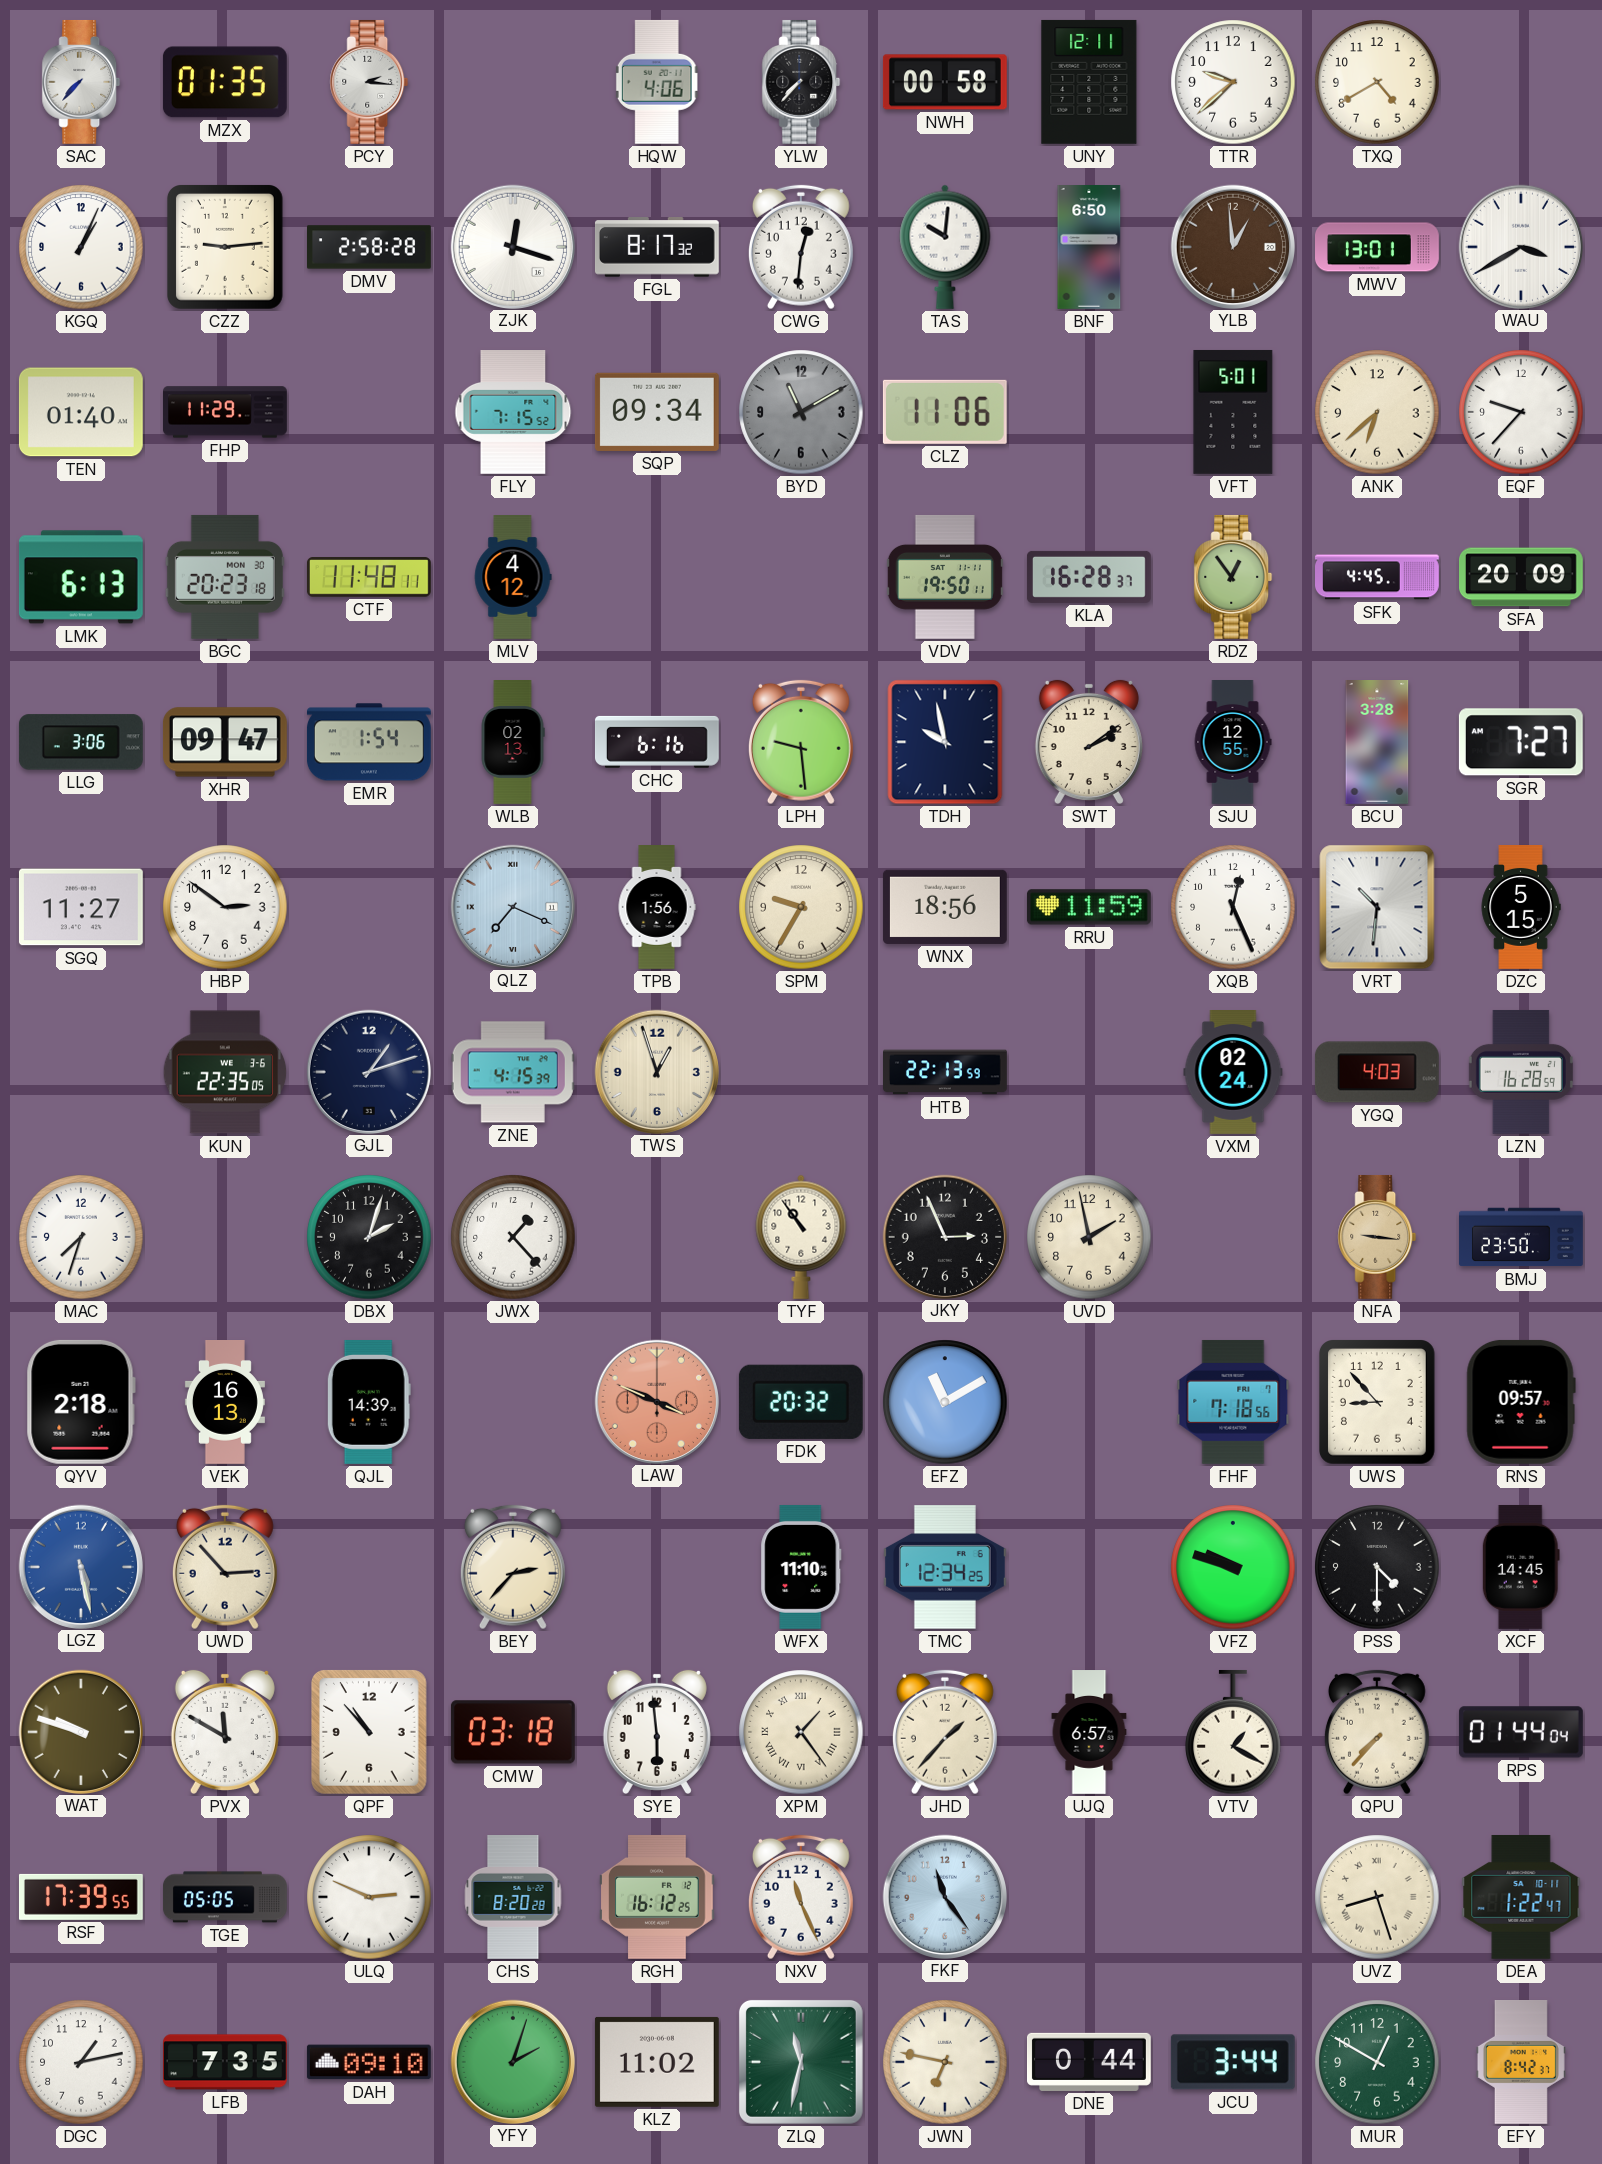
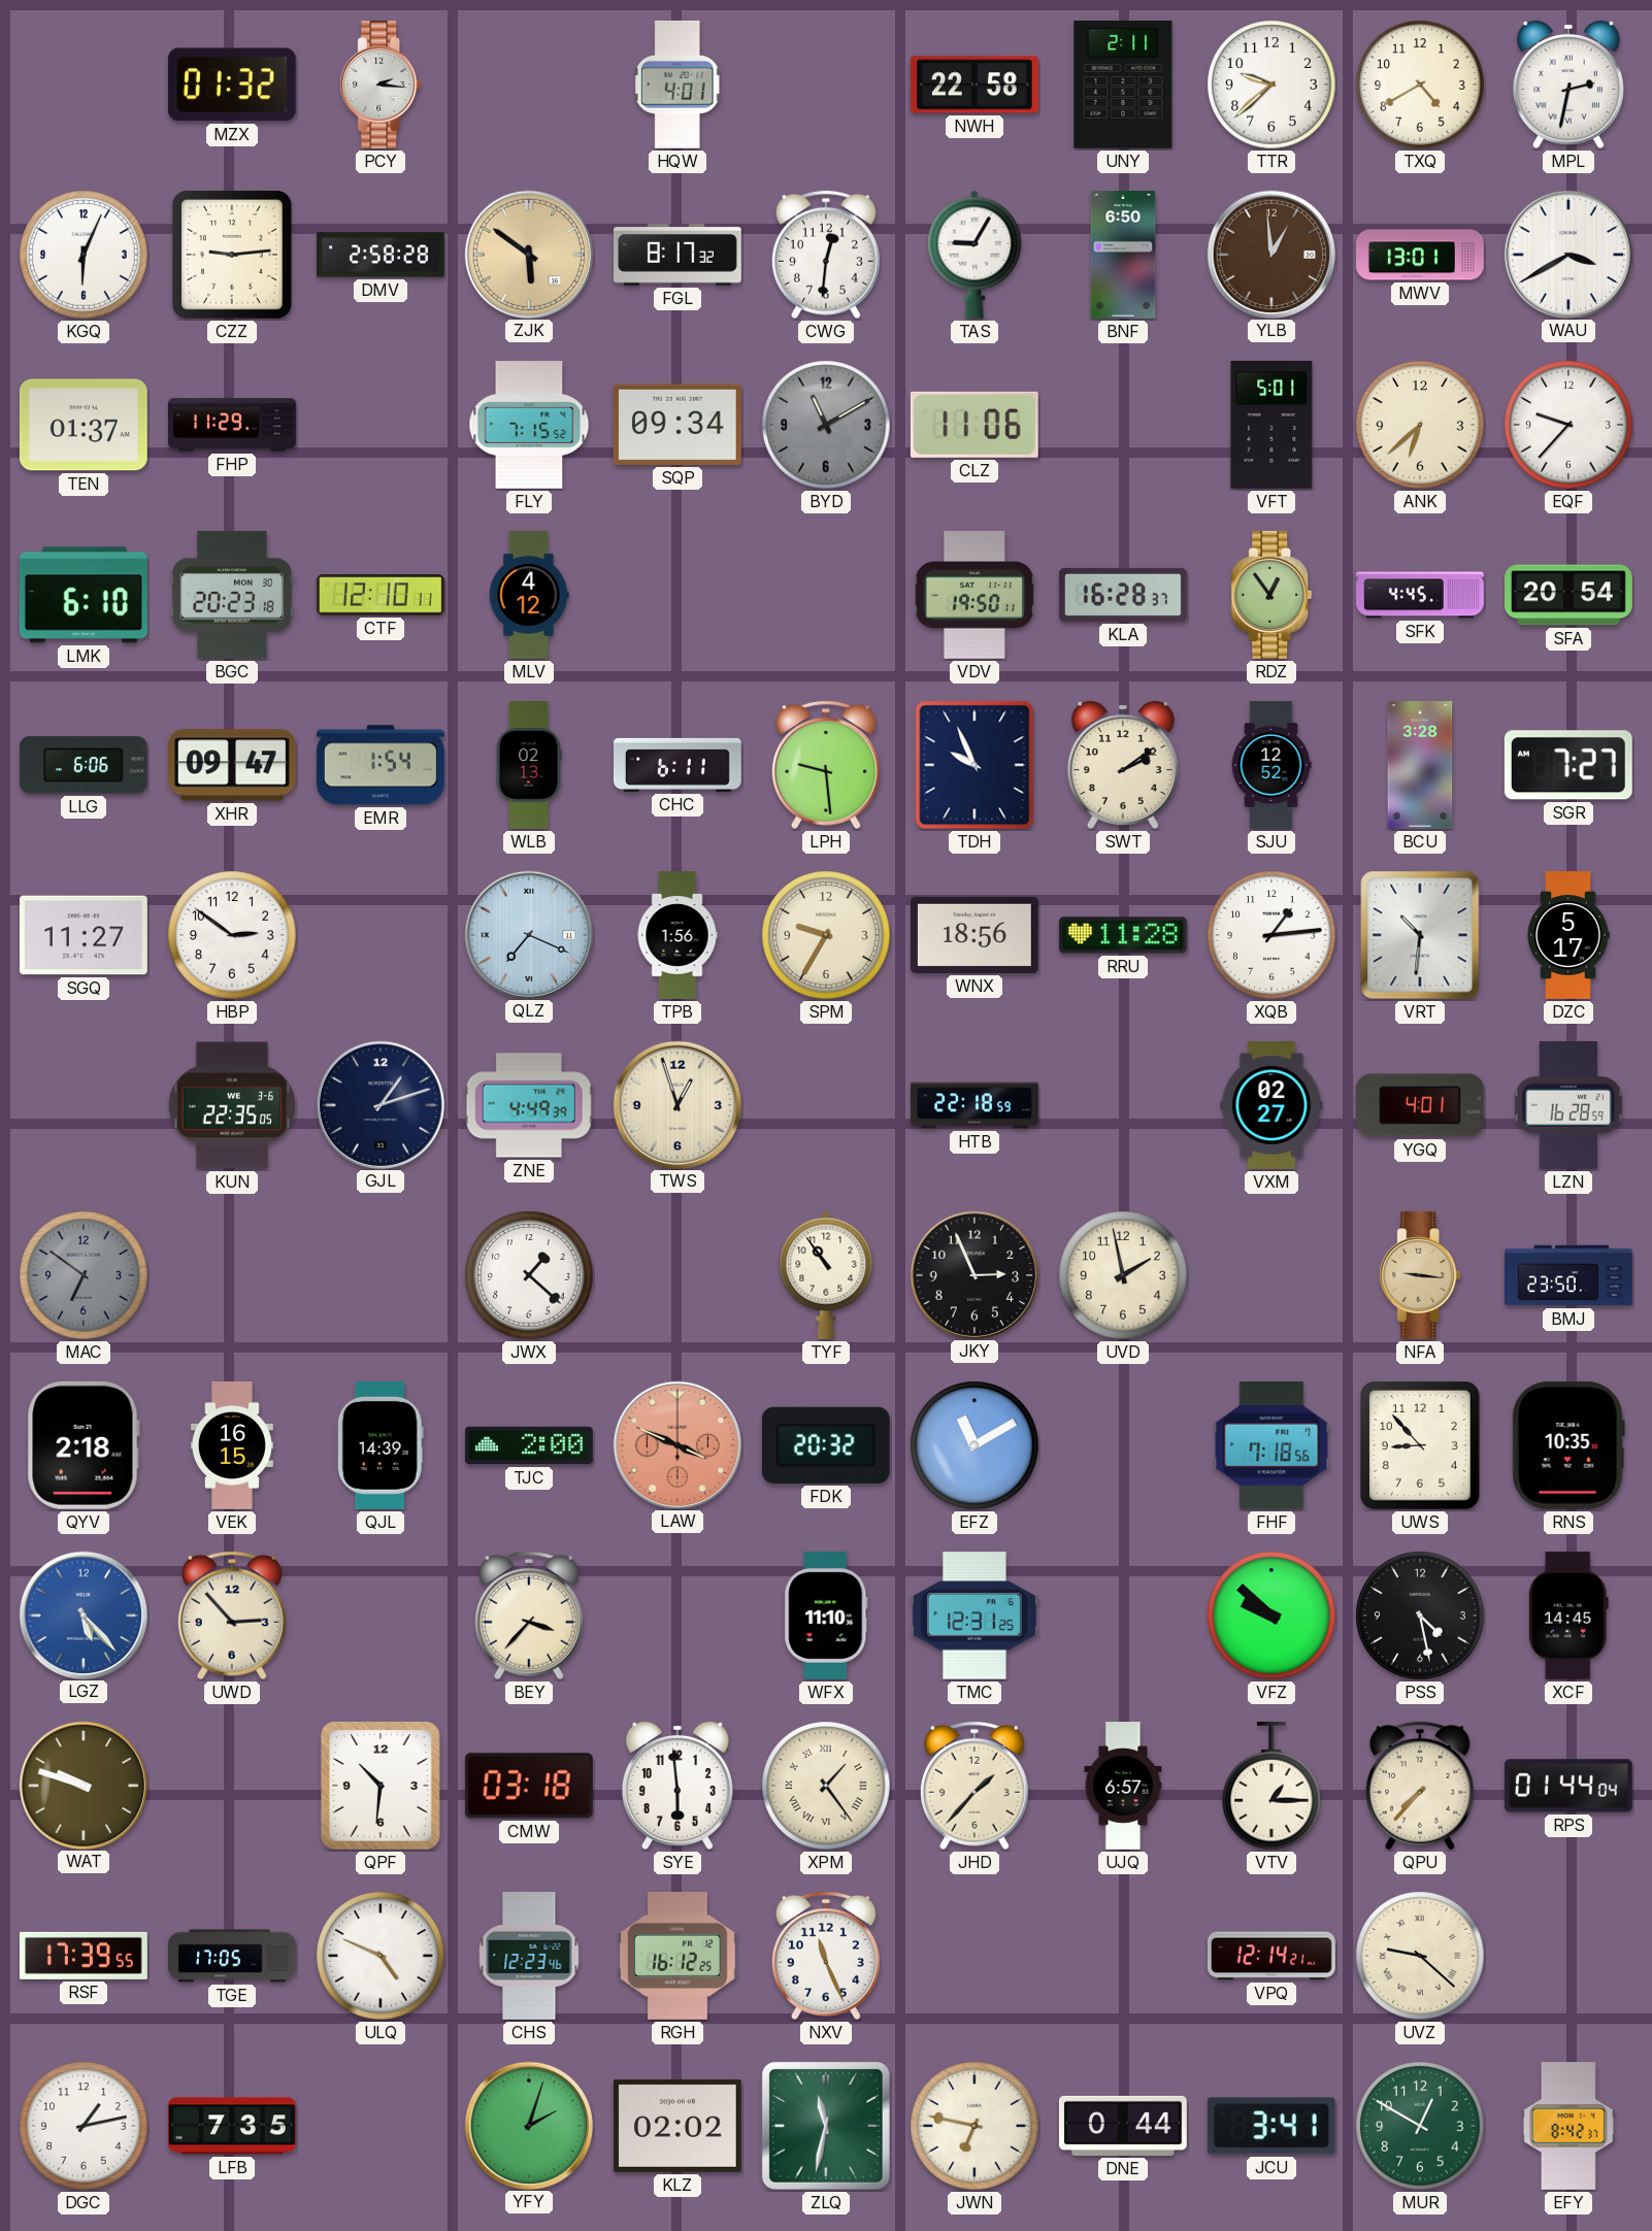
SAC: 7:37 -> none
MZX: 01:35 -> 01:32
HQW: 4:06 -> 4:01
YLW: 7:37 -> none
NWH: 00:58 -> 22:58
UNY: 12:11 -> 2:11
MPL: none -> 2:32
KGQ: 1:04 -> 6:04
ZJK: 12:18 -> 5:51
ZJK dial: white -> champagne
TAS: 10:01 -> 9:05
TEN: 01:40 -> 01:37
LMK: 6:13 -> 6:10
CTF: 11:48 -> 12:10
SFA: 20:09 -> 20:54
LLG: 3:06 -> 6:06
CHC: 6:16 -> 6:11
TDH: 9:58 -> 9:56
SJU: 12:55 -> 12:52
RRU: 11:59 -> 11:28
XQB: 12:26 -> 1:14
DZC: 5:15 -> 5:17
ZNE: 4:15 -> 4:49
HTB: 22:13 -> 22:18
VXM: 02:24 -> 02:27
YGQ: 4:03 -> 4:01
MAC: 7:33 -> 6:51
MAC dial: white -> grey
DBX: 2:03 -> none
JWX: 1:23 -> 1:22
VEK: 16:13 -> 16:15
TJC: none -> 2:00
RNS: 09:57 -> 10:35
LGZ: 5:28 -> 5:23
BEY: 2:37 -> 3:37
TMC: 12:34 -> 12:31
VFZ: 9:48 -> 9:52
PSS: 4:30 -> 4:28
PVX: 11:50 -> none
QPF: 10:53 -> 10:31
VTV: 1:20 -> 1:15
TGE: 05:05 -> 17:05
ULQ: 2:49 -> 4:49
CHS: 8:20 -> 12:23
FKF: 11:24 -> none
VPQ: none -> 12:14
UVZ: 8:27 -> 9:22
DEA: 1:22 -> none
DAH: 09:10 -> none
KLZ: 11:02 -> 02:02
JCU: 3:44 -> 3:41
